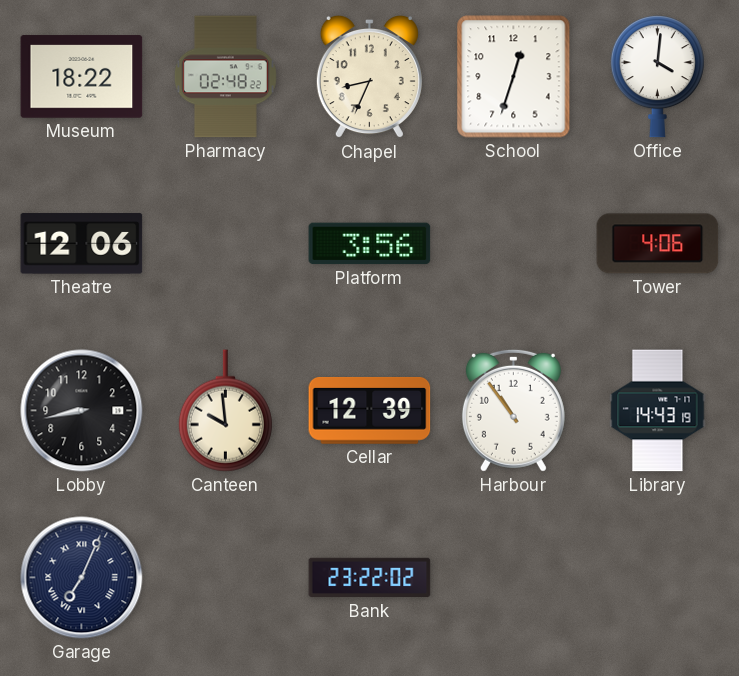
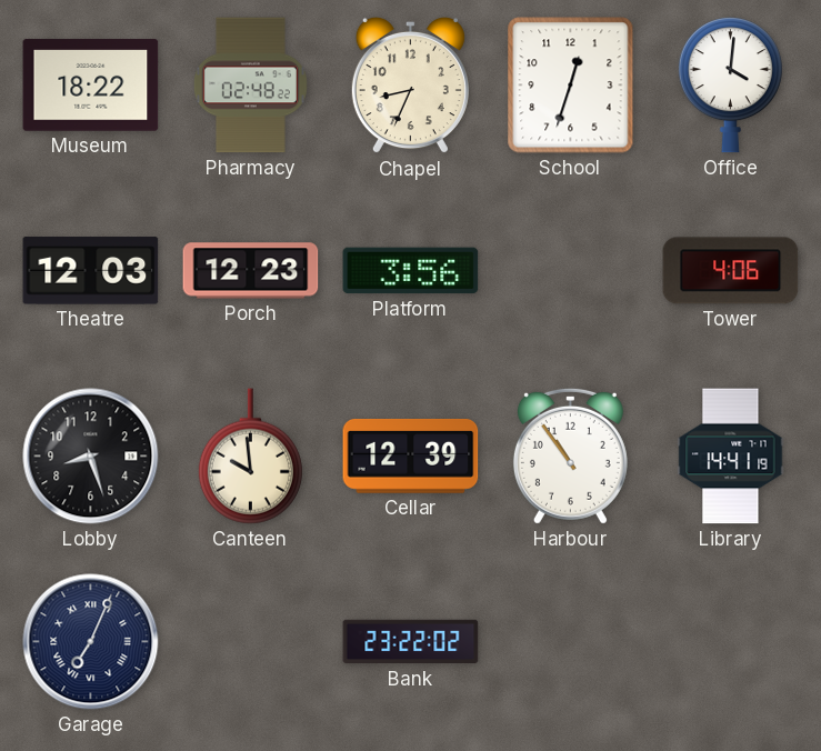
Theatre: 12:06 -> 12:03
Porch: none -> 12:23
Lobby: 8:43 -> 8:27
Library: 14:43 -> 14:41
